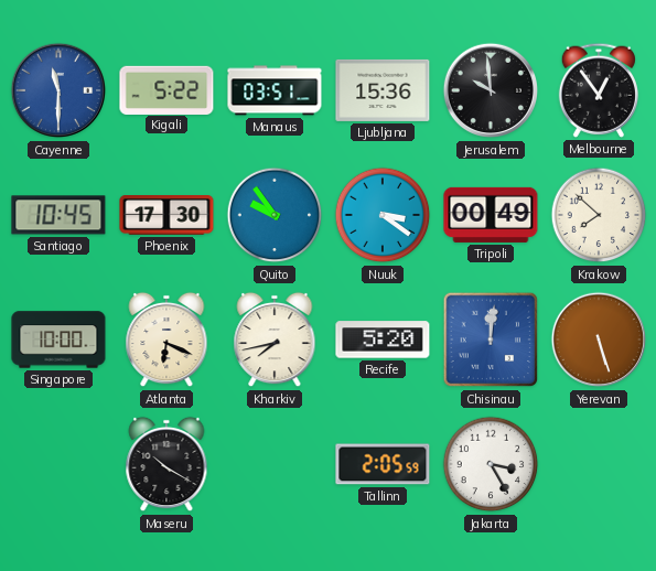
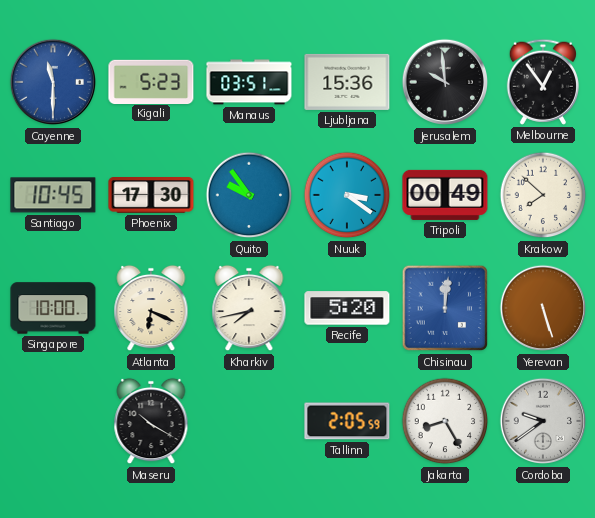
Kigali: 5:22 -> 5:23
Jakarta: 3:25 -> 8:25
Cordoba: none -> 9:39
